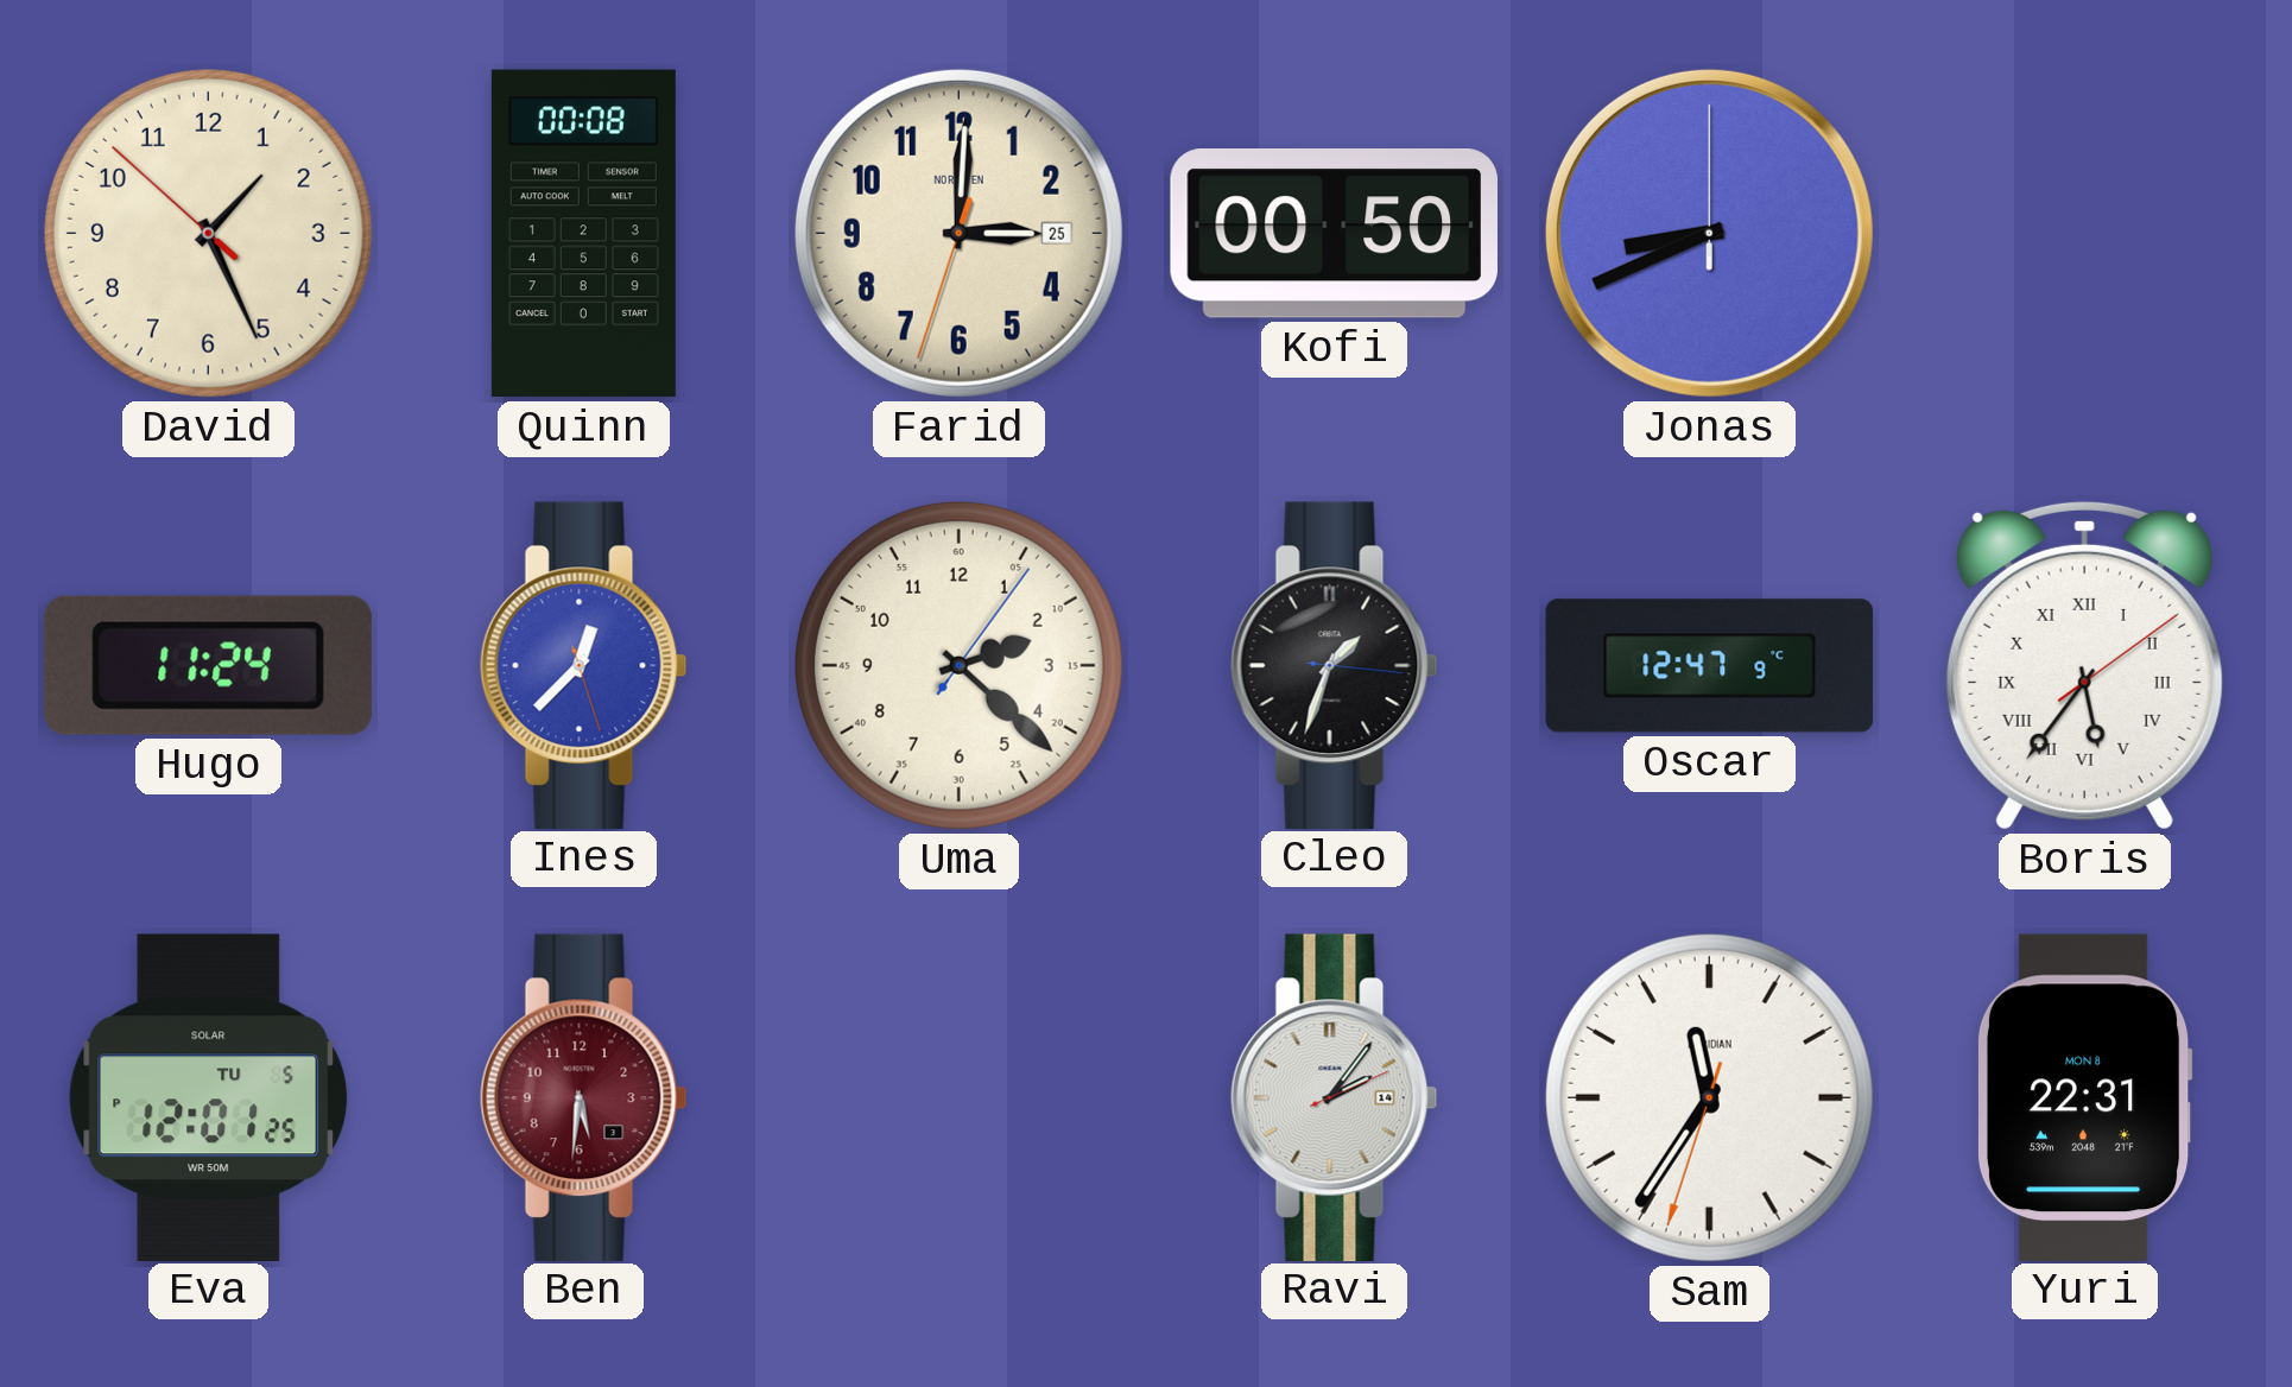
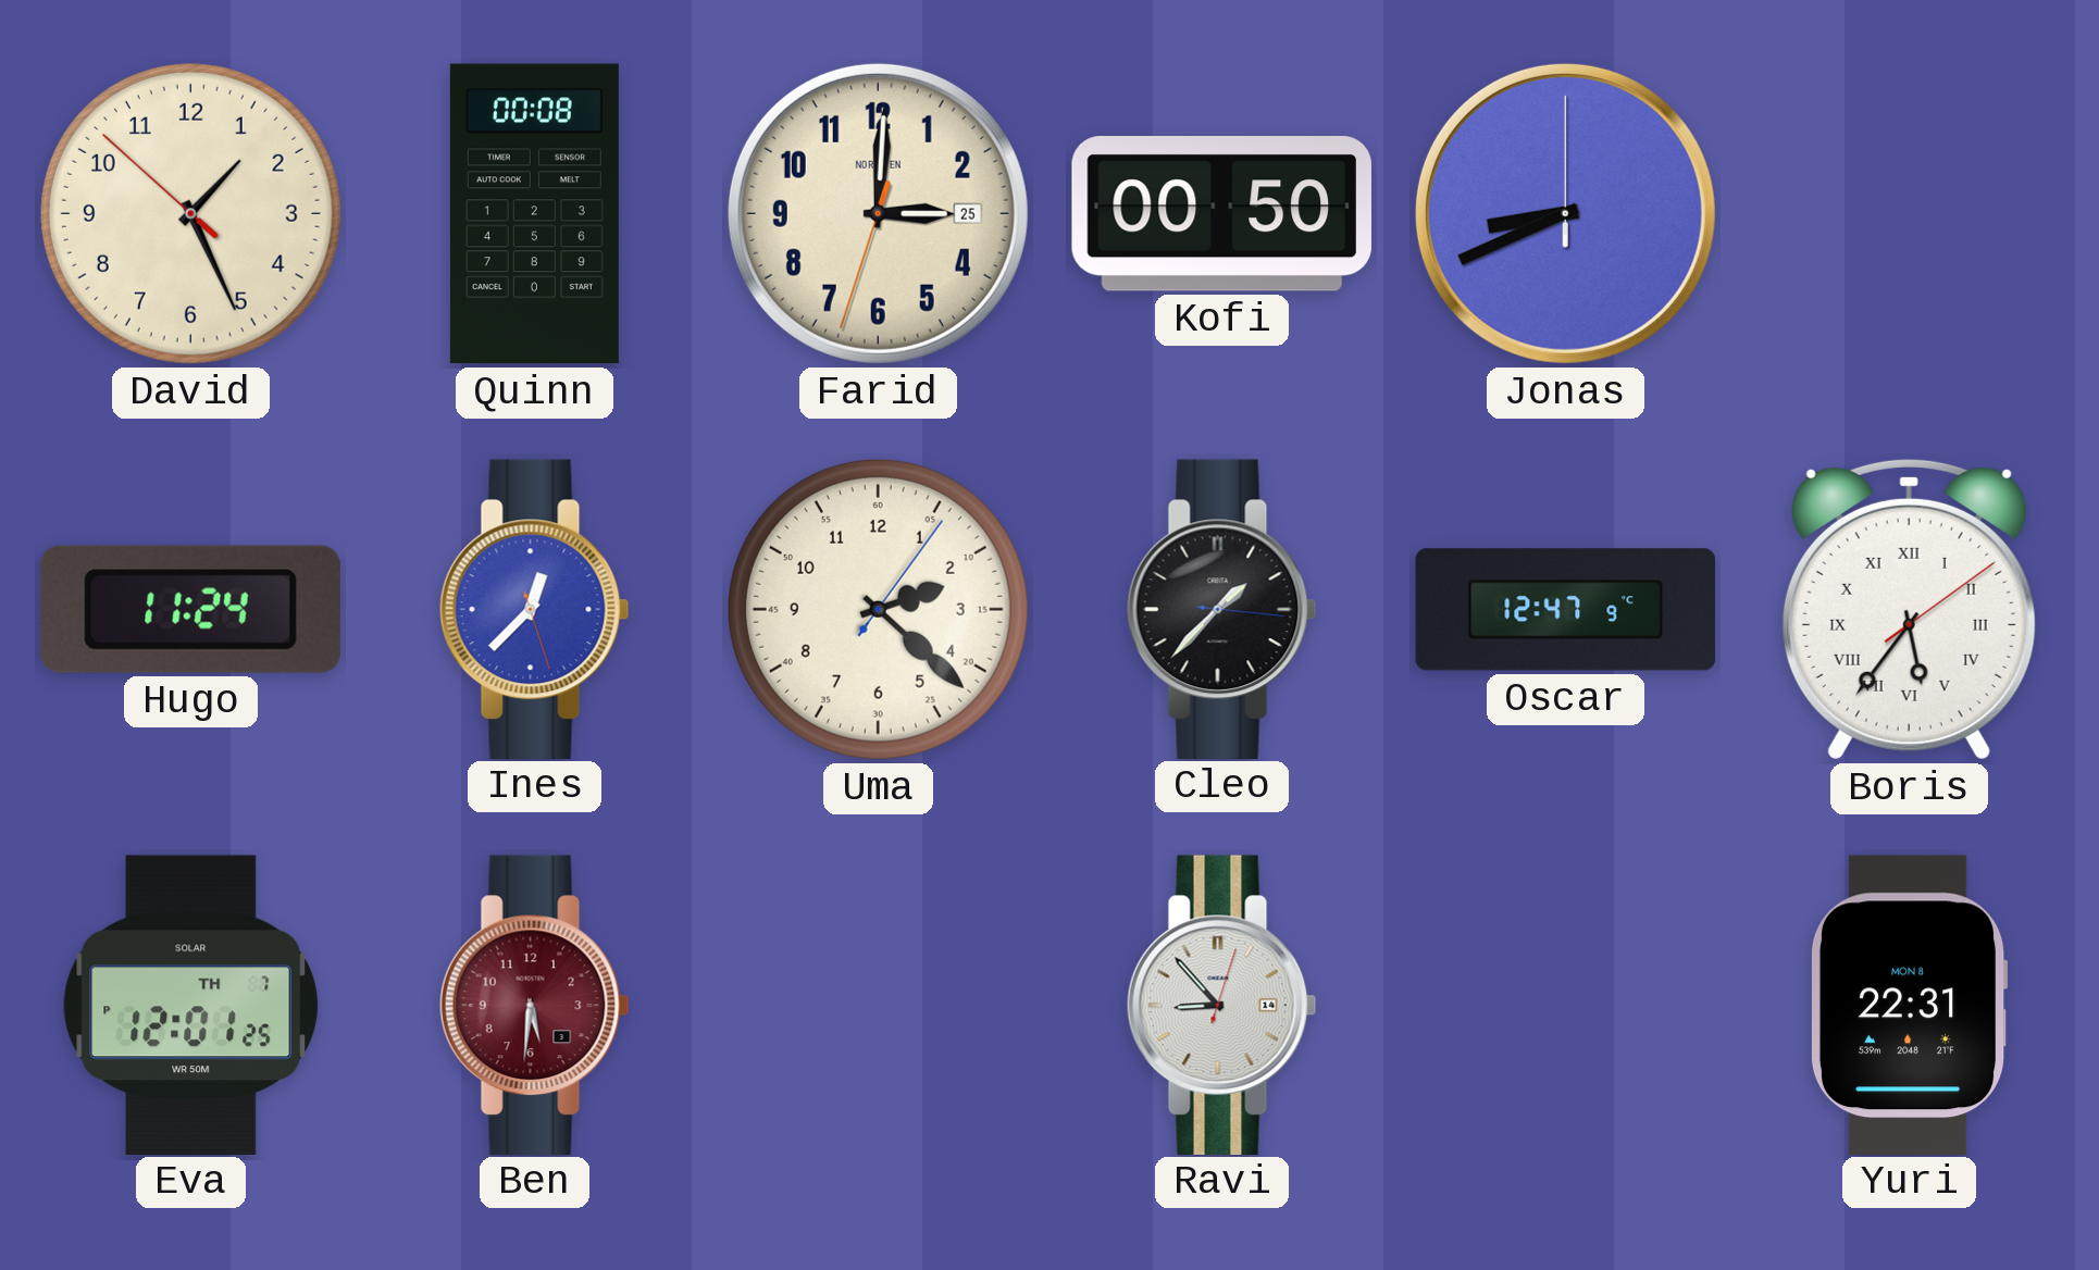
Cleo: 1:33 -> 1:37
Eva date: TU 5 -> TH 7
Ravi: 2:06 -> 8:53
Sam: 11:35 -> none
